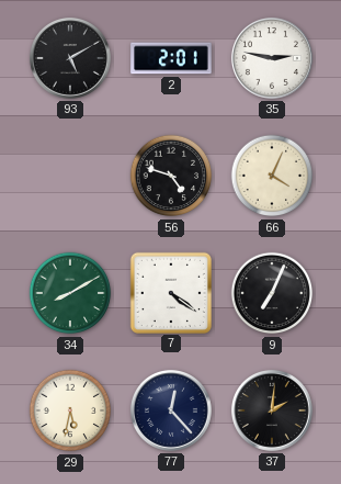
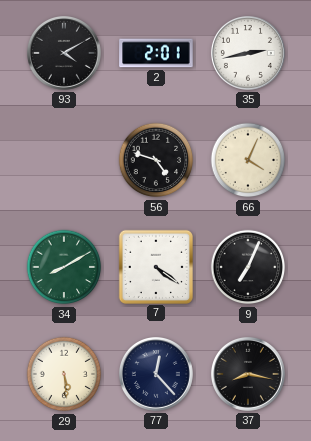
93: 5:10 -> 4:10
35: 2:47 -> 2:43
29: 5:32 -> 5:29
37: 2:01 -> 8:17
